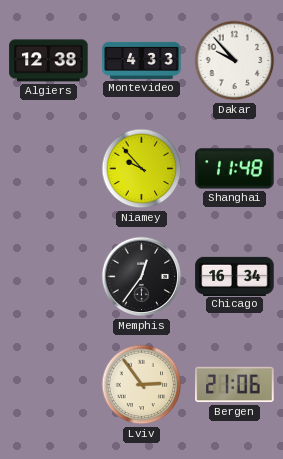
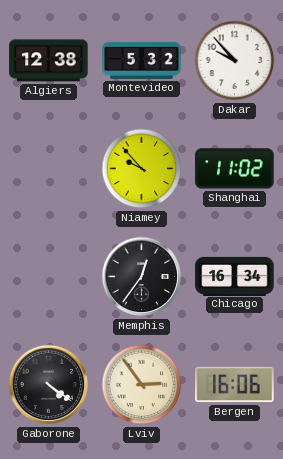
Montevideo: 4:33 -> 5:32
Shanghai: 11:48 -> 11:02
Gaborone: none -> 4:21
Bergen: 21:06 -> 16:06
